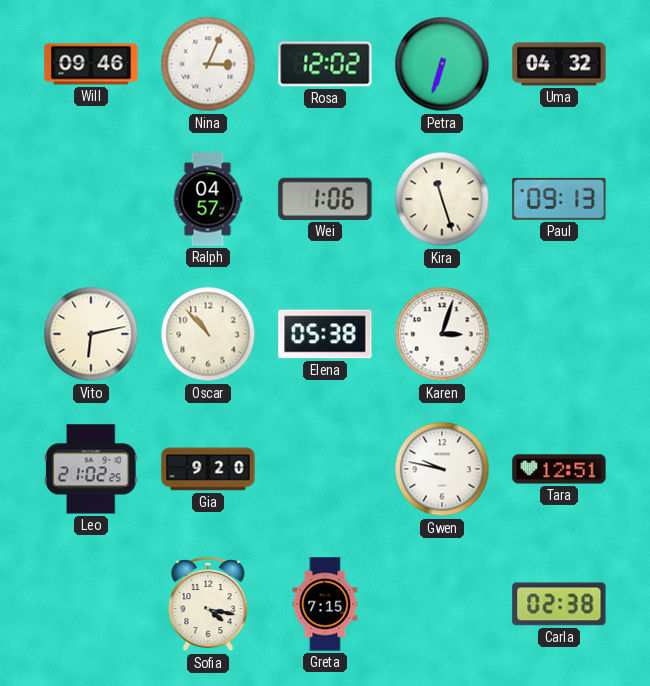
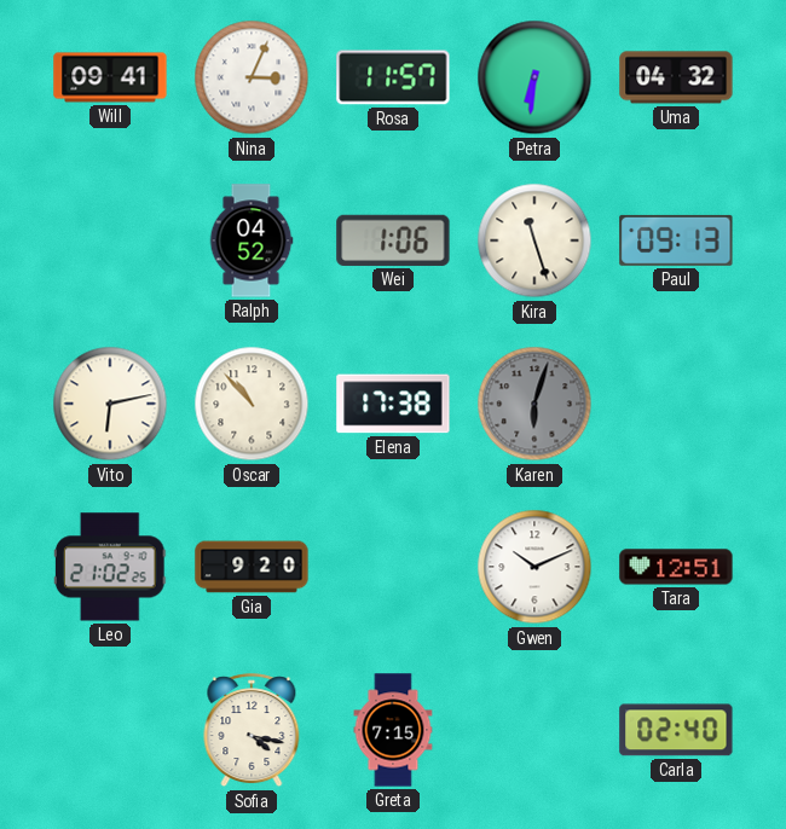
Will: 09:46 -> 09:41
Rosa: 12:02 -> 11:57
Petra: 6:33 -> 6:31
Ralph: 04:57 -> 04:52
Elena: 05:38 -> 17:38
Karen: 3:03 -> 6:03
Karen dial: white -> grey
Gwen: 9:47 -> 10:11
Carla: 02:38 -> 02:40
